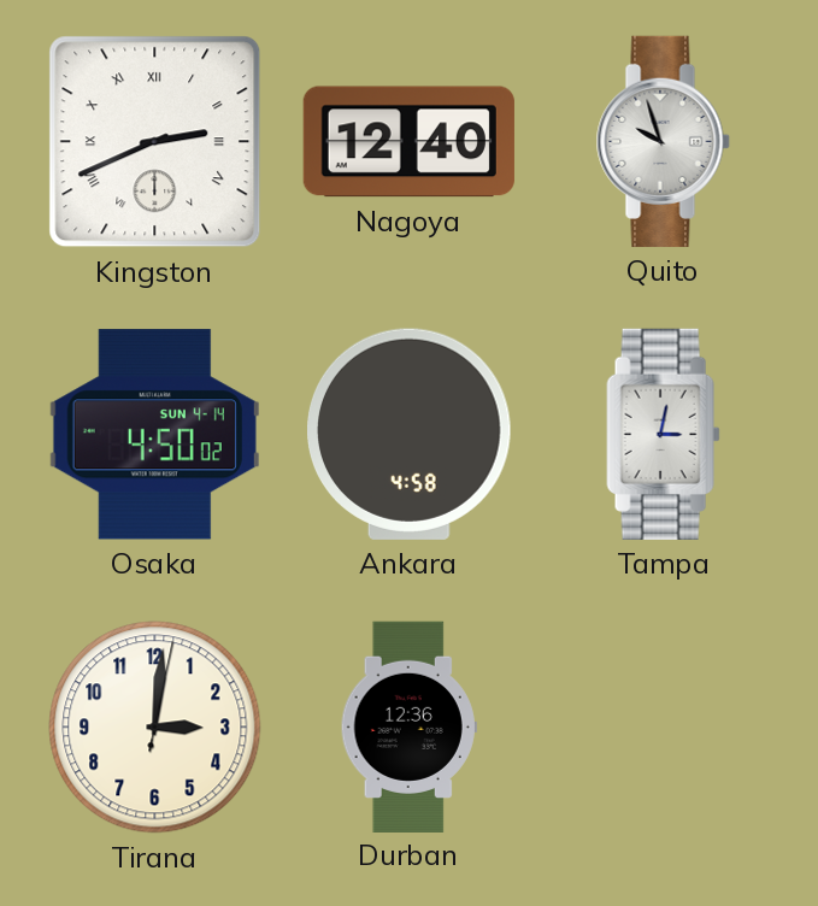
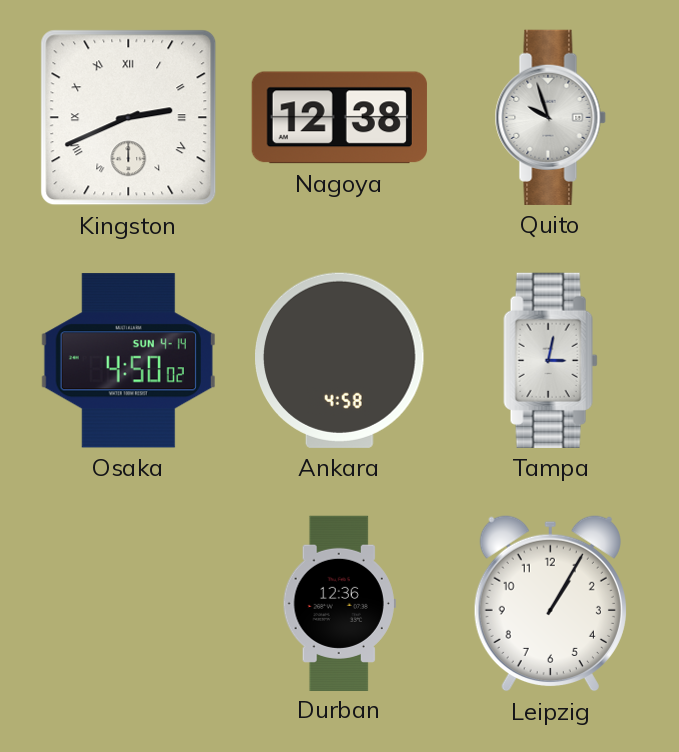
Nagoya: 12:40 -> 12:38
Tirana: 3:01 -> none
Leipzig: none -> 1:05
